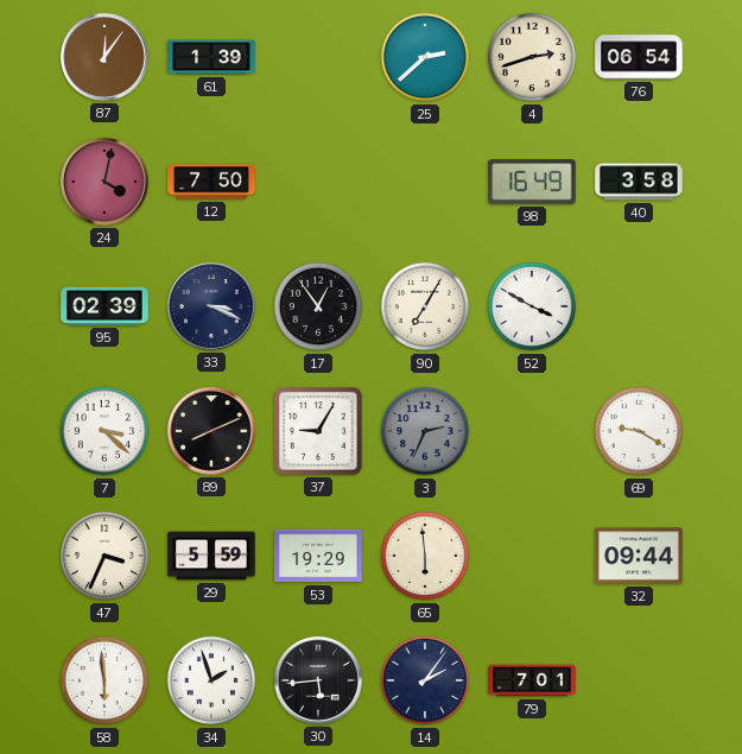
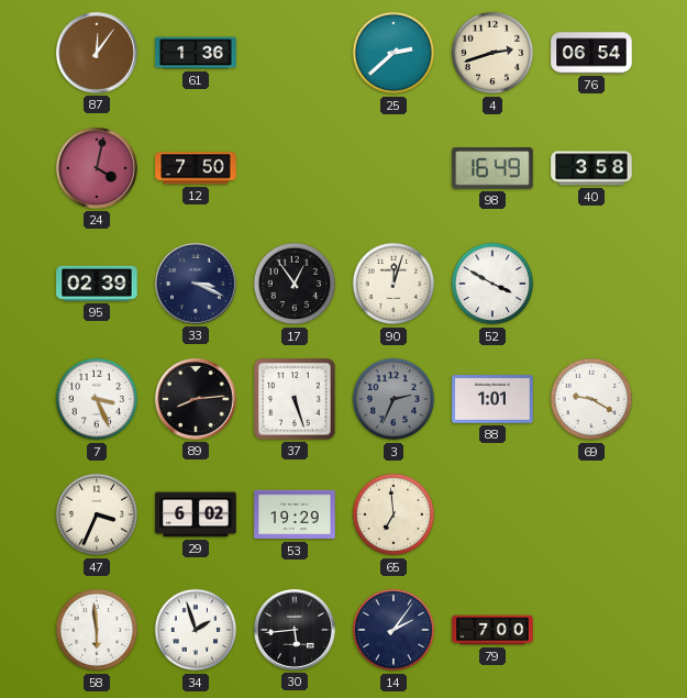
61: 1:39 -> 1:36
90: 7:05 -> 12:03
7: 3:22 -> 3:26
89: 8:11 -> 8:14
37: 9:05 -> 5:27
88: none -> 1:01
29: 5:59 -> 6:02
65: 5:59 -> 6:59
32: 09:44 -> none
79: 7:01 -> 7:00
